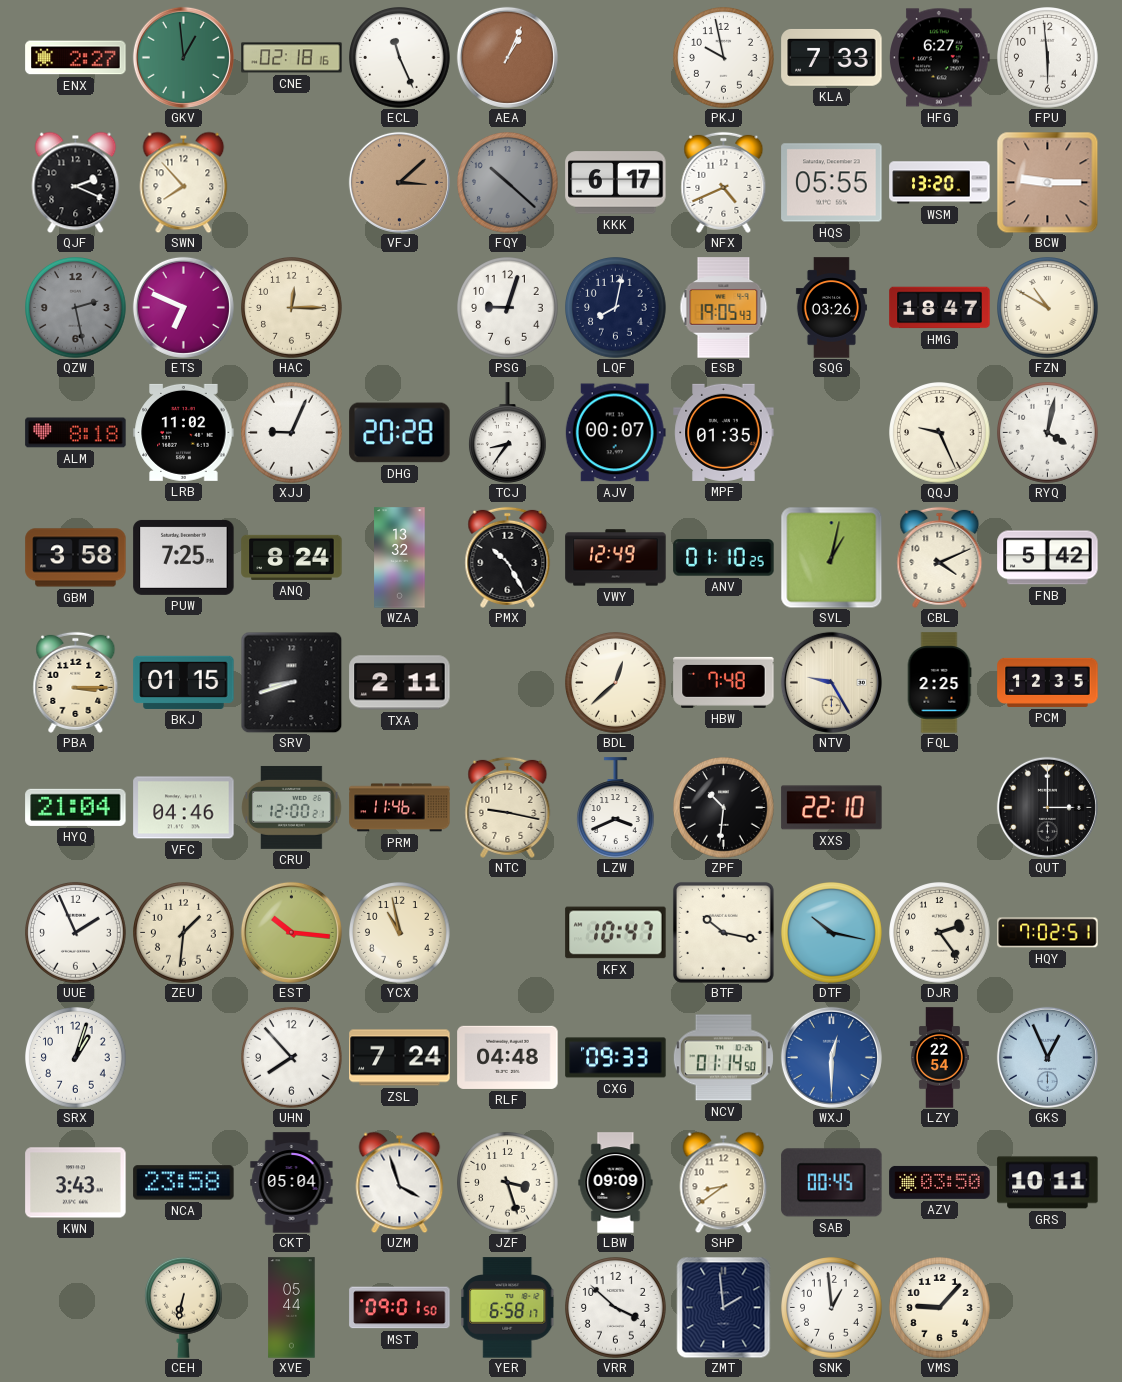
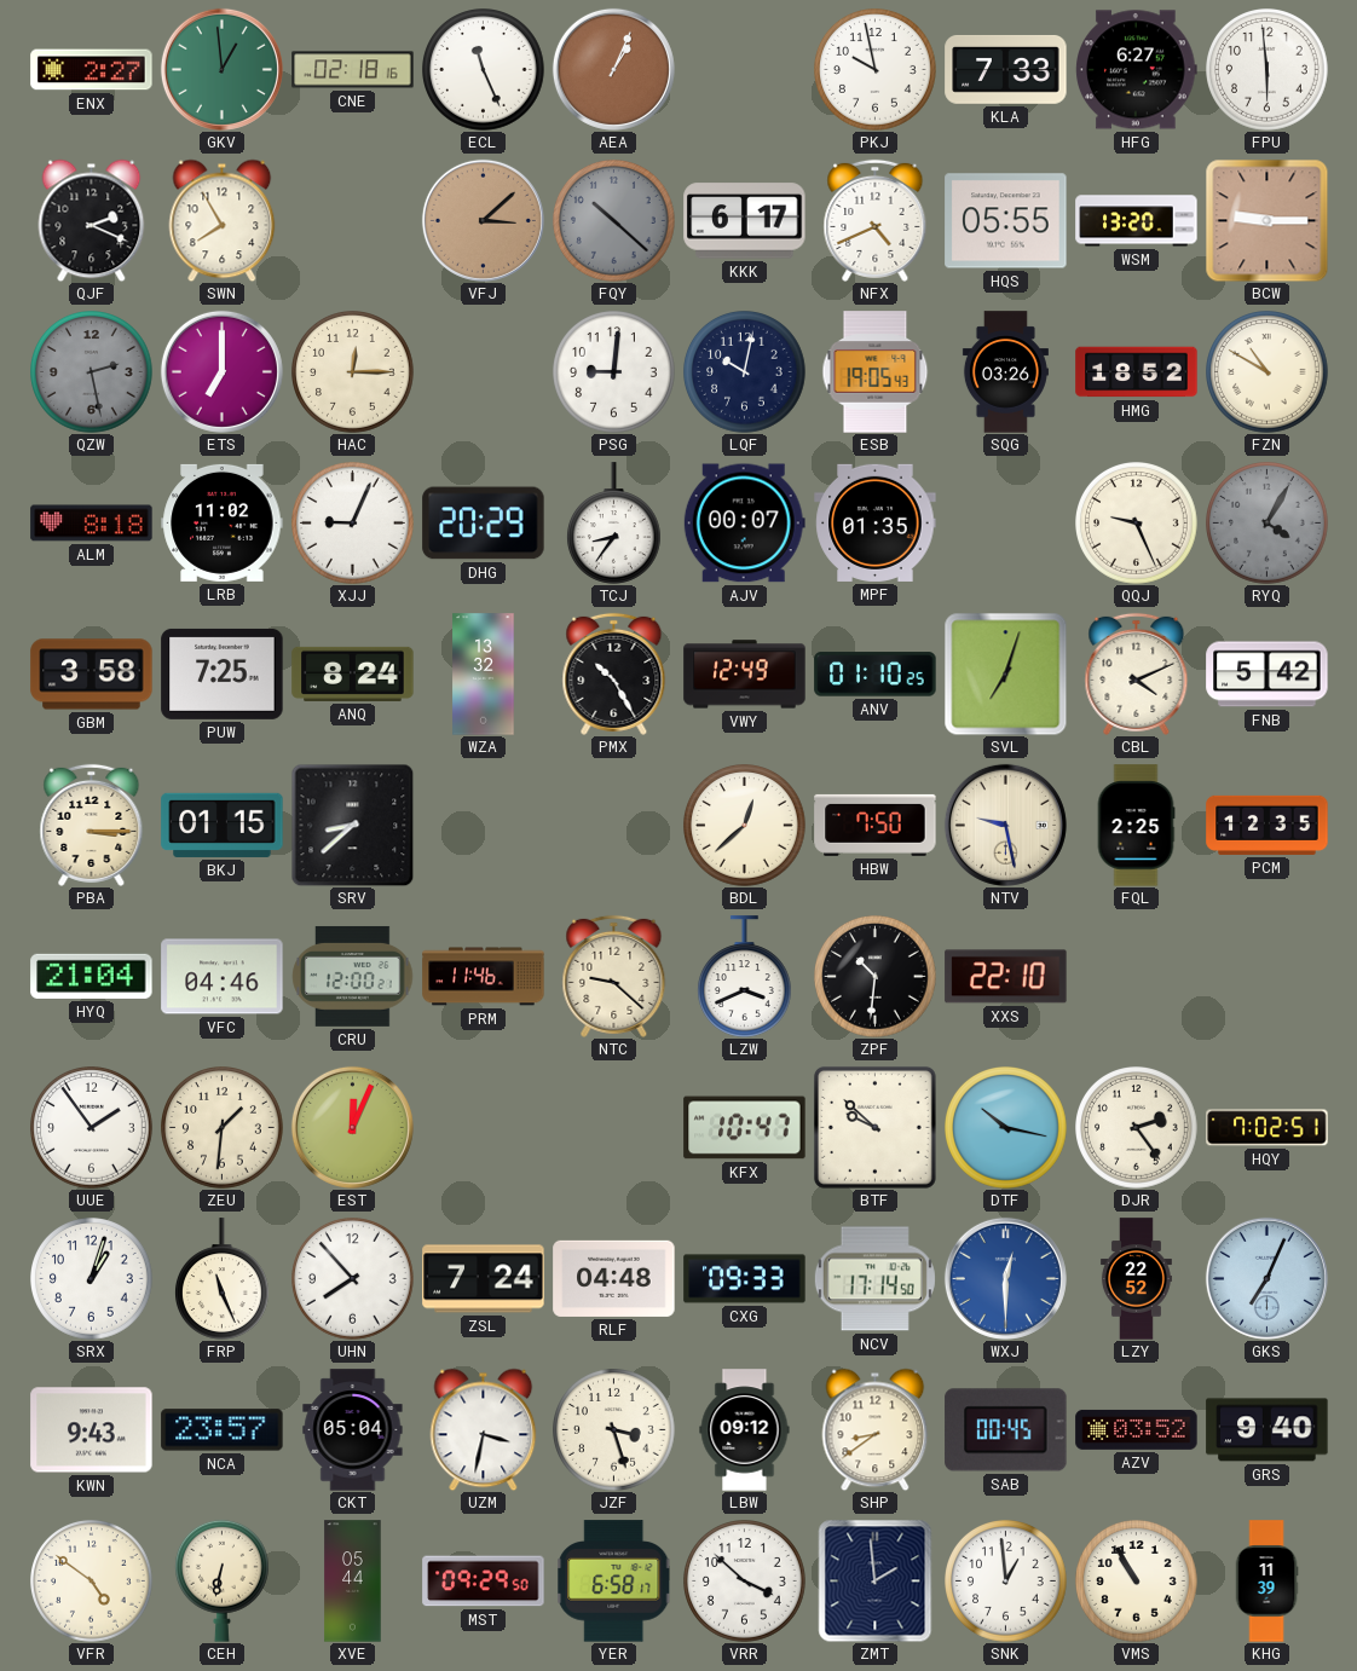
SWN: 7:53 -> 7:55
ETS: 6:49 -> 7:00
PSG: 9:03 -> 9:01
LQF: 8:02 -> 10:02
HMG: 18:47 -> 18:52
DHG: 20:28 -> 20:29
RYQ: 4:02 -> 4:05
RYQ dial: white -> grey
SVL: 1:02 -> 7:03
SRV: 8:42 -> 8:38
TXA: 2:11 -> none
HBW: 7:48 -> 7:50
NTV: 9:25 -> 9:28
NTC: 9:17 -> 9:22
QUT: 3:00 -> none
UUE: 1:56 -> 1:54
EST: 10:16 -> 12:04
YCX: 10:58 -> none
BTF: 10:17 -> 9:52
FRP: none -> 11:26
NCV: 01:14 -> 17:14
LZY: 22:54 -> 22:52
GKS: 12:56 -> 7:04
KWN: 3:43 -> 9:43
NCA: 23:58 -> 23:57
UZM: 3:57 -> 3:32
LBW: 09:09 -> 09:12
AZV: 03:50 -> 03:52
GRS: 10:11 -> 9:40
VFR: none -> 4:51
MST: 09:01 -> 09:29
VMS: 9:07 -> 10:55
KHG: none -> 11:39
